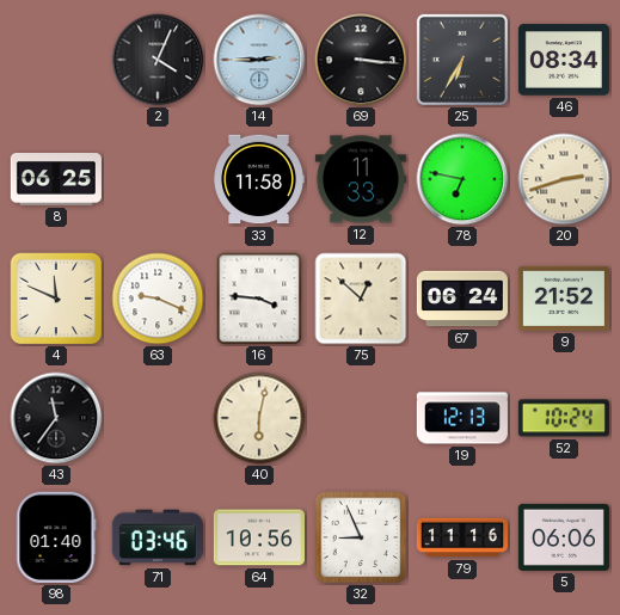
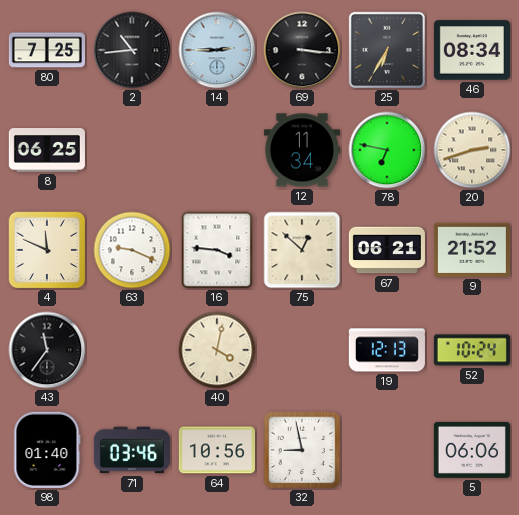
80: none -> 7:25
2: 4:04 -> 10:44
33: 11:58 -> none
12: 11:33 -> 11:34
67: 06:24 -> 06:21
40: 6:02 -> 4:02
32: 8:56 -> 8:58
79: 11:16 -> none
